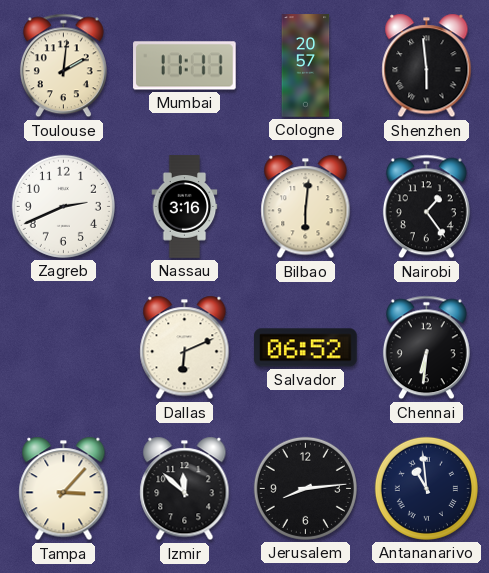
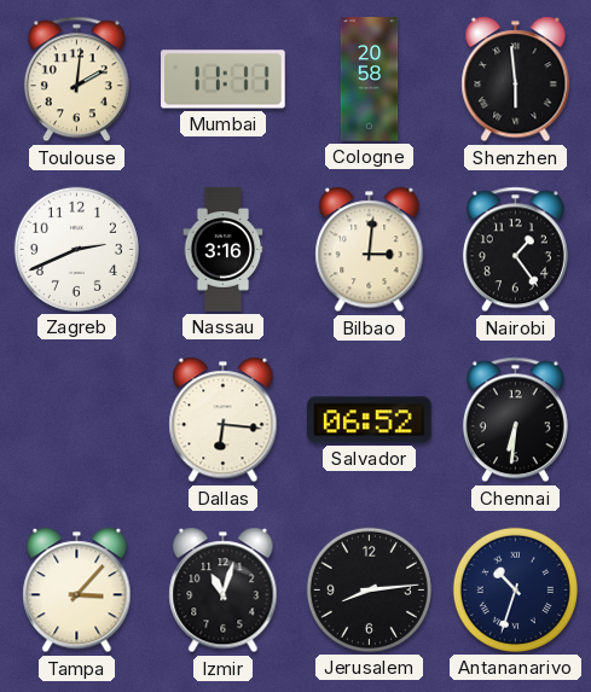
Cologne: 20:57 -> 20:58
Bilbao: 6:01 -> 3:01
Dallas: 6:11 -> 6:16
Izmir: 11:52 -> 11:03
Antananarivo: 10:59 -> 10:33
